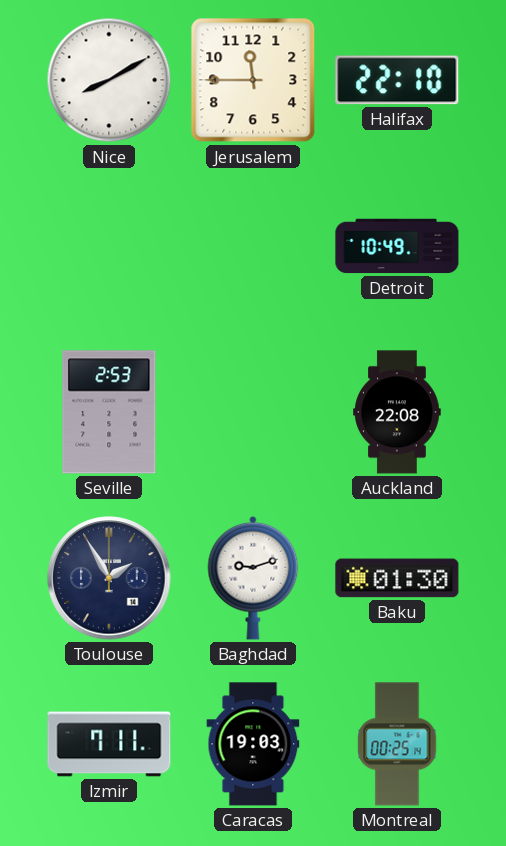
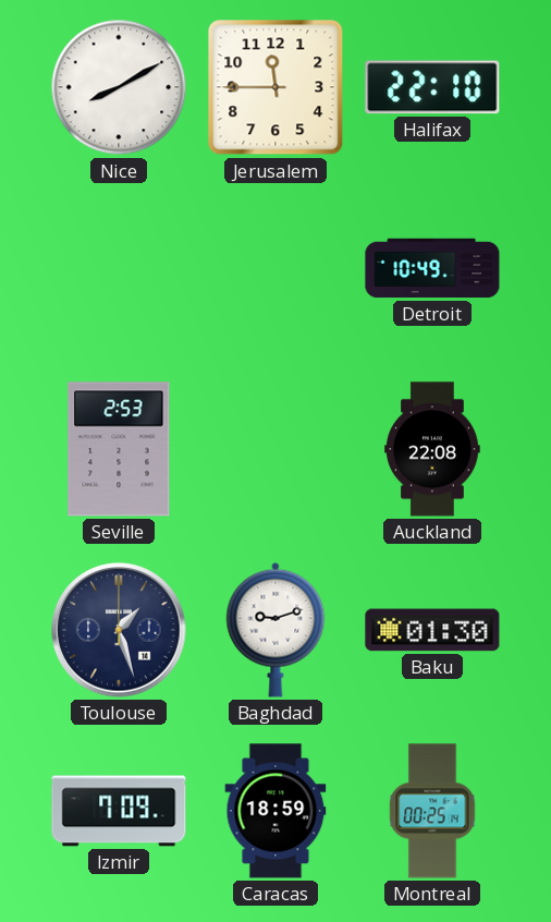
Toulouse: 1:55 -> 1:27
Izmir: 7:11 -> 7:09
Caracas: 19:03 -> 18:59
